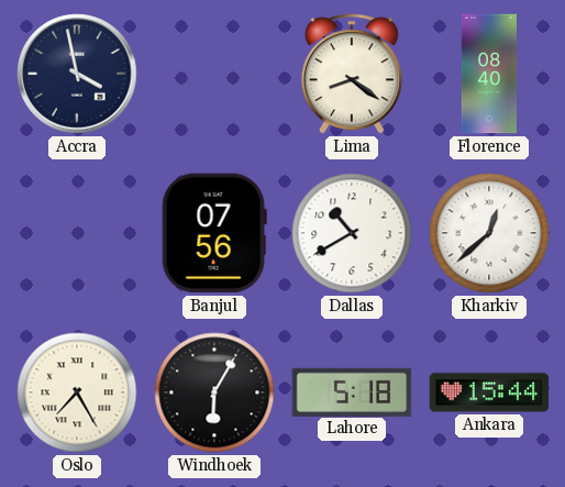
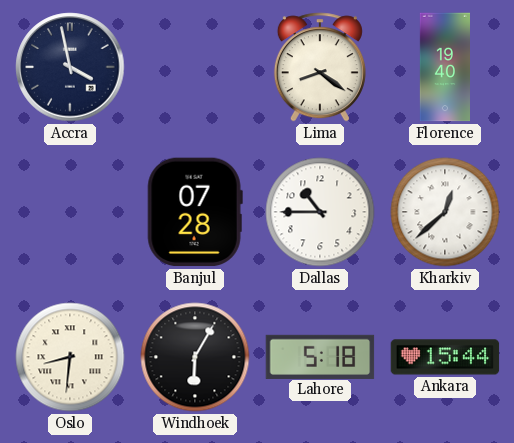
Florence: 08:40 -> 19:40
Banjul: 07:56 -> 07:28
Dallas: 10:40 -> 10:45
Oslo: 7:25 -> 8:31
